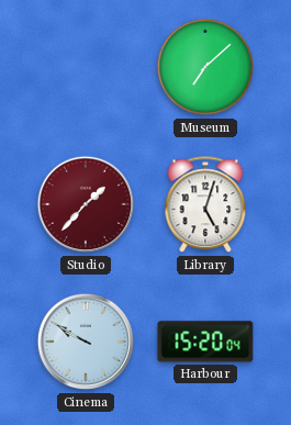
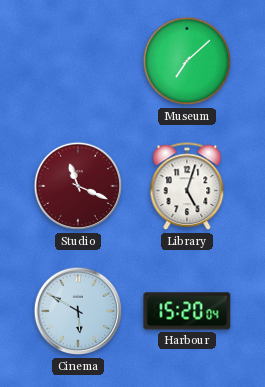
Studio: 1:37 -> 11:19
Cinema: 9:50 -> 5:50
